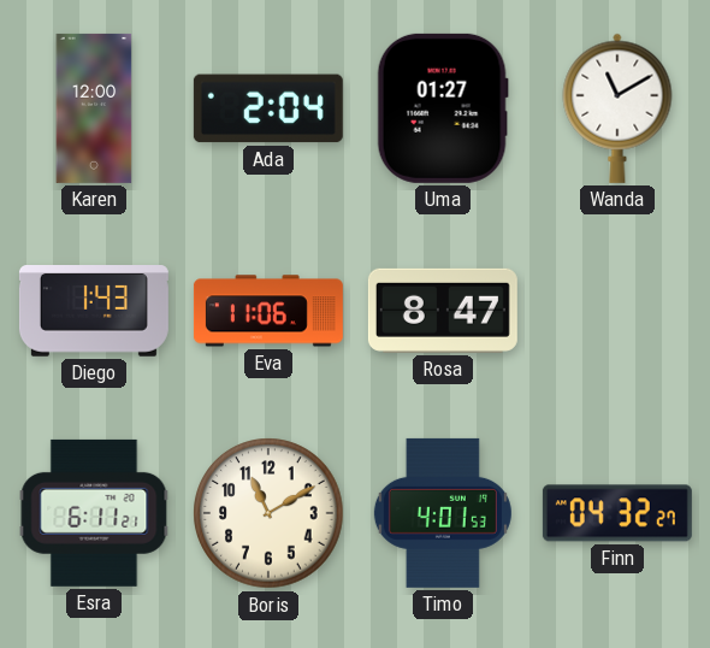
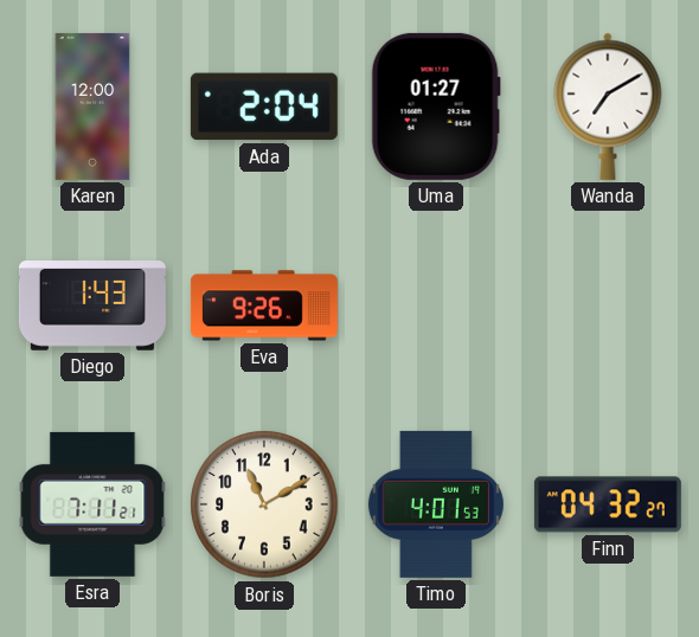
Wanda: 11:10 -> 7:10
Eva: 11:06 -> 9:26
Rosa: 8:47 -> none
Esra: 6:11 -> 7:11
